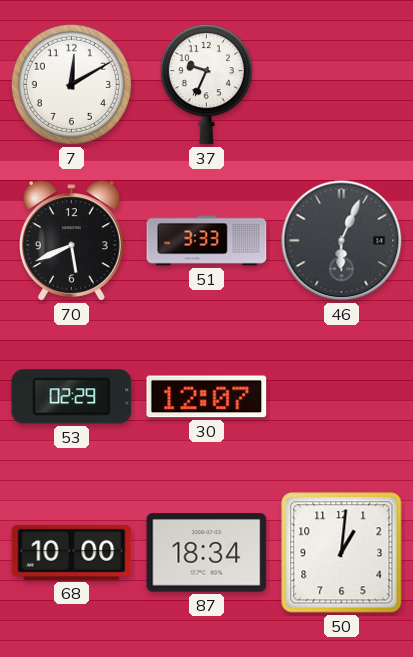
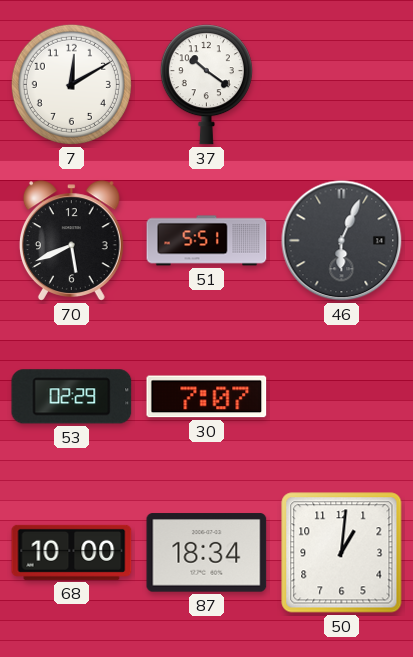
37: 9:34 -> 10:21
51: 3:33 -> 5:51
30: 12:07 -> 7:07
